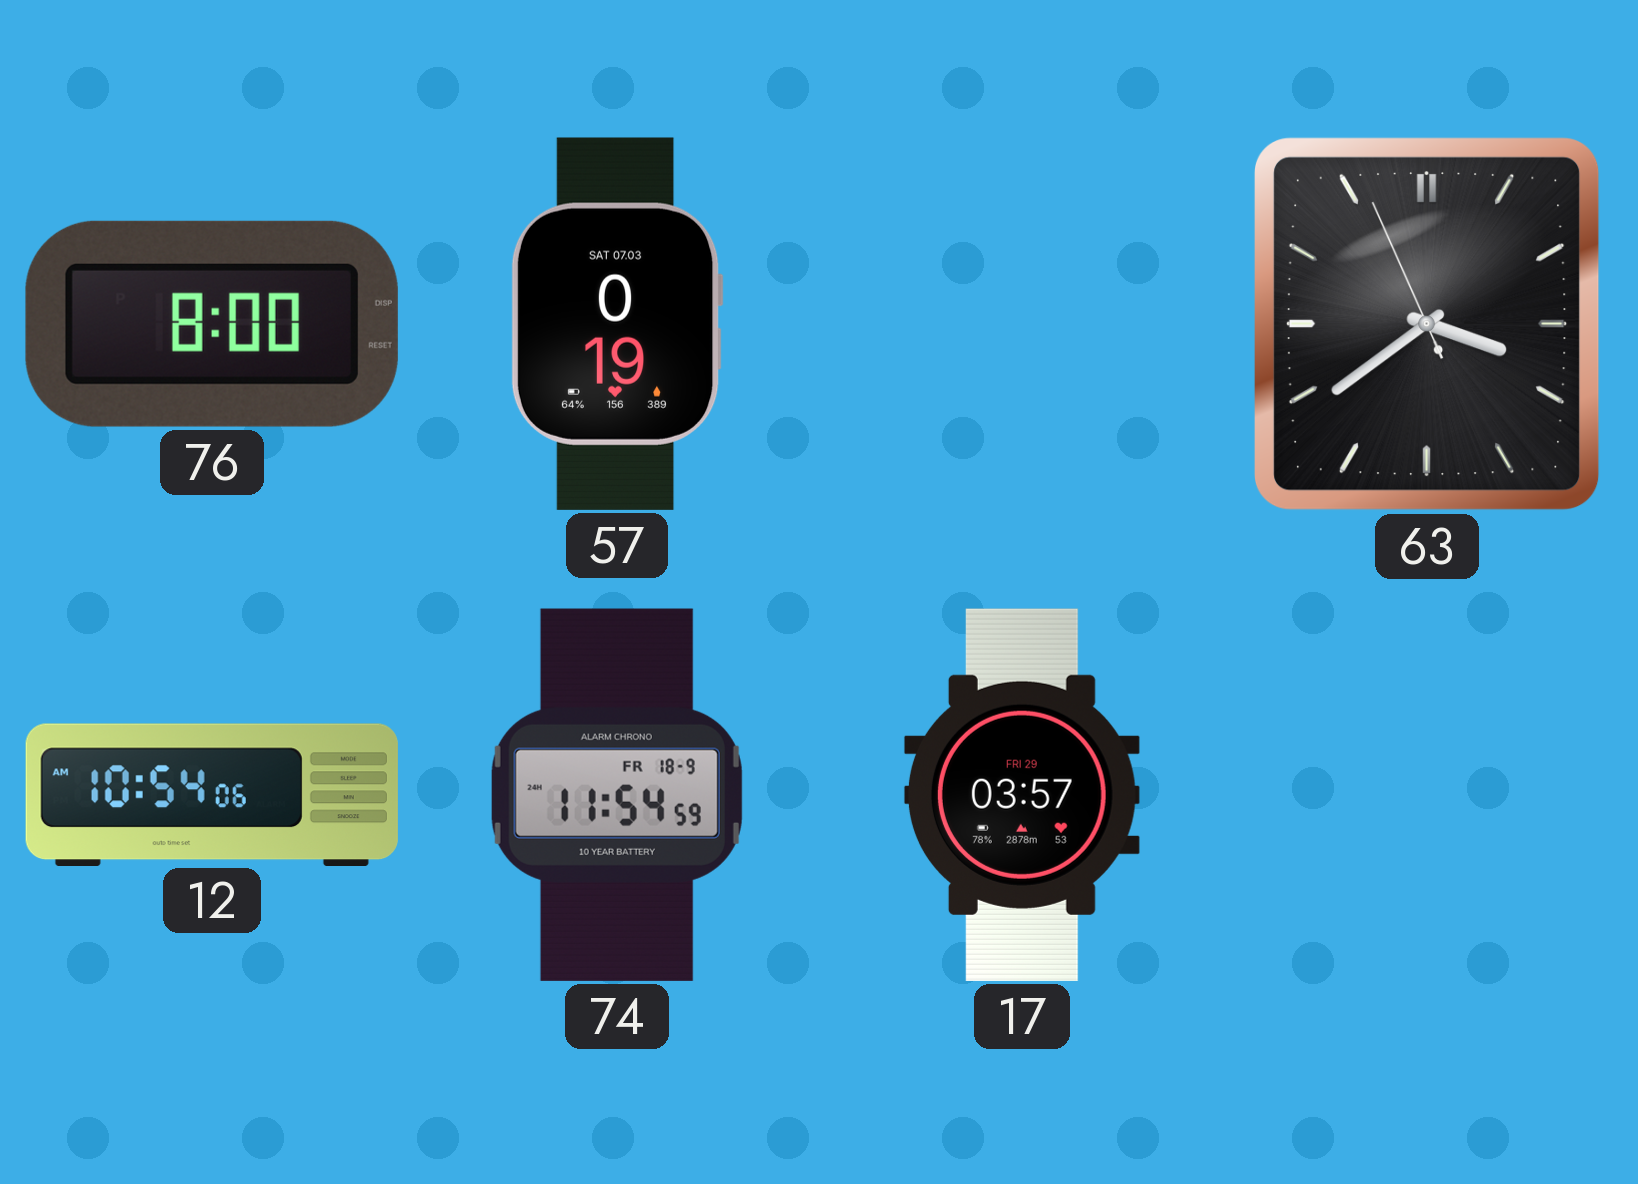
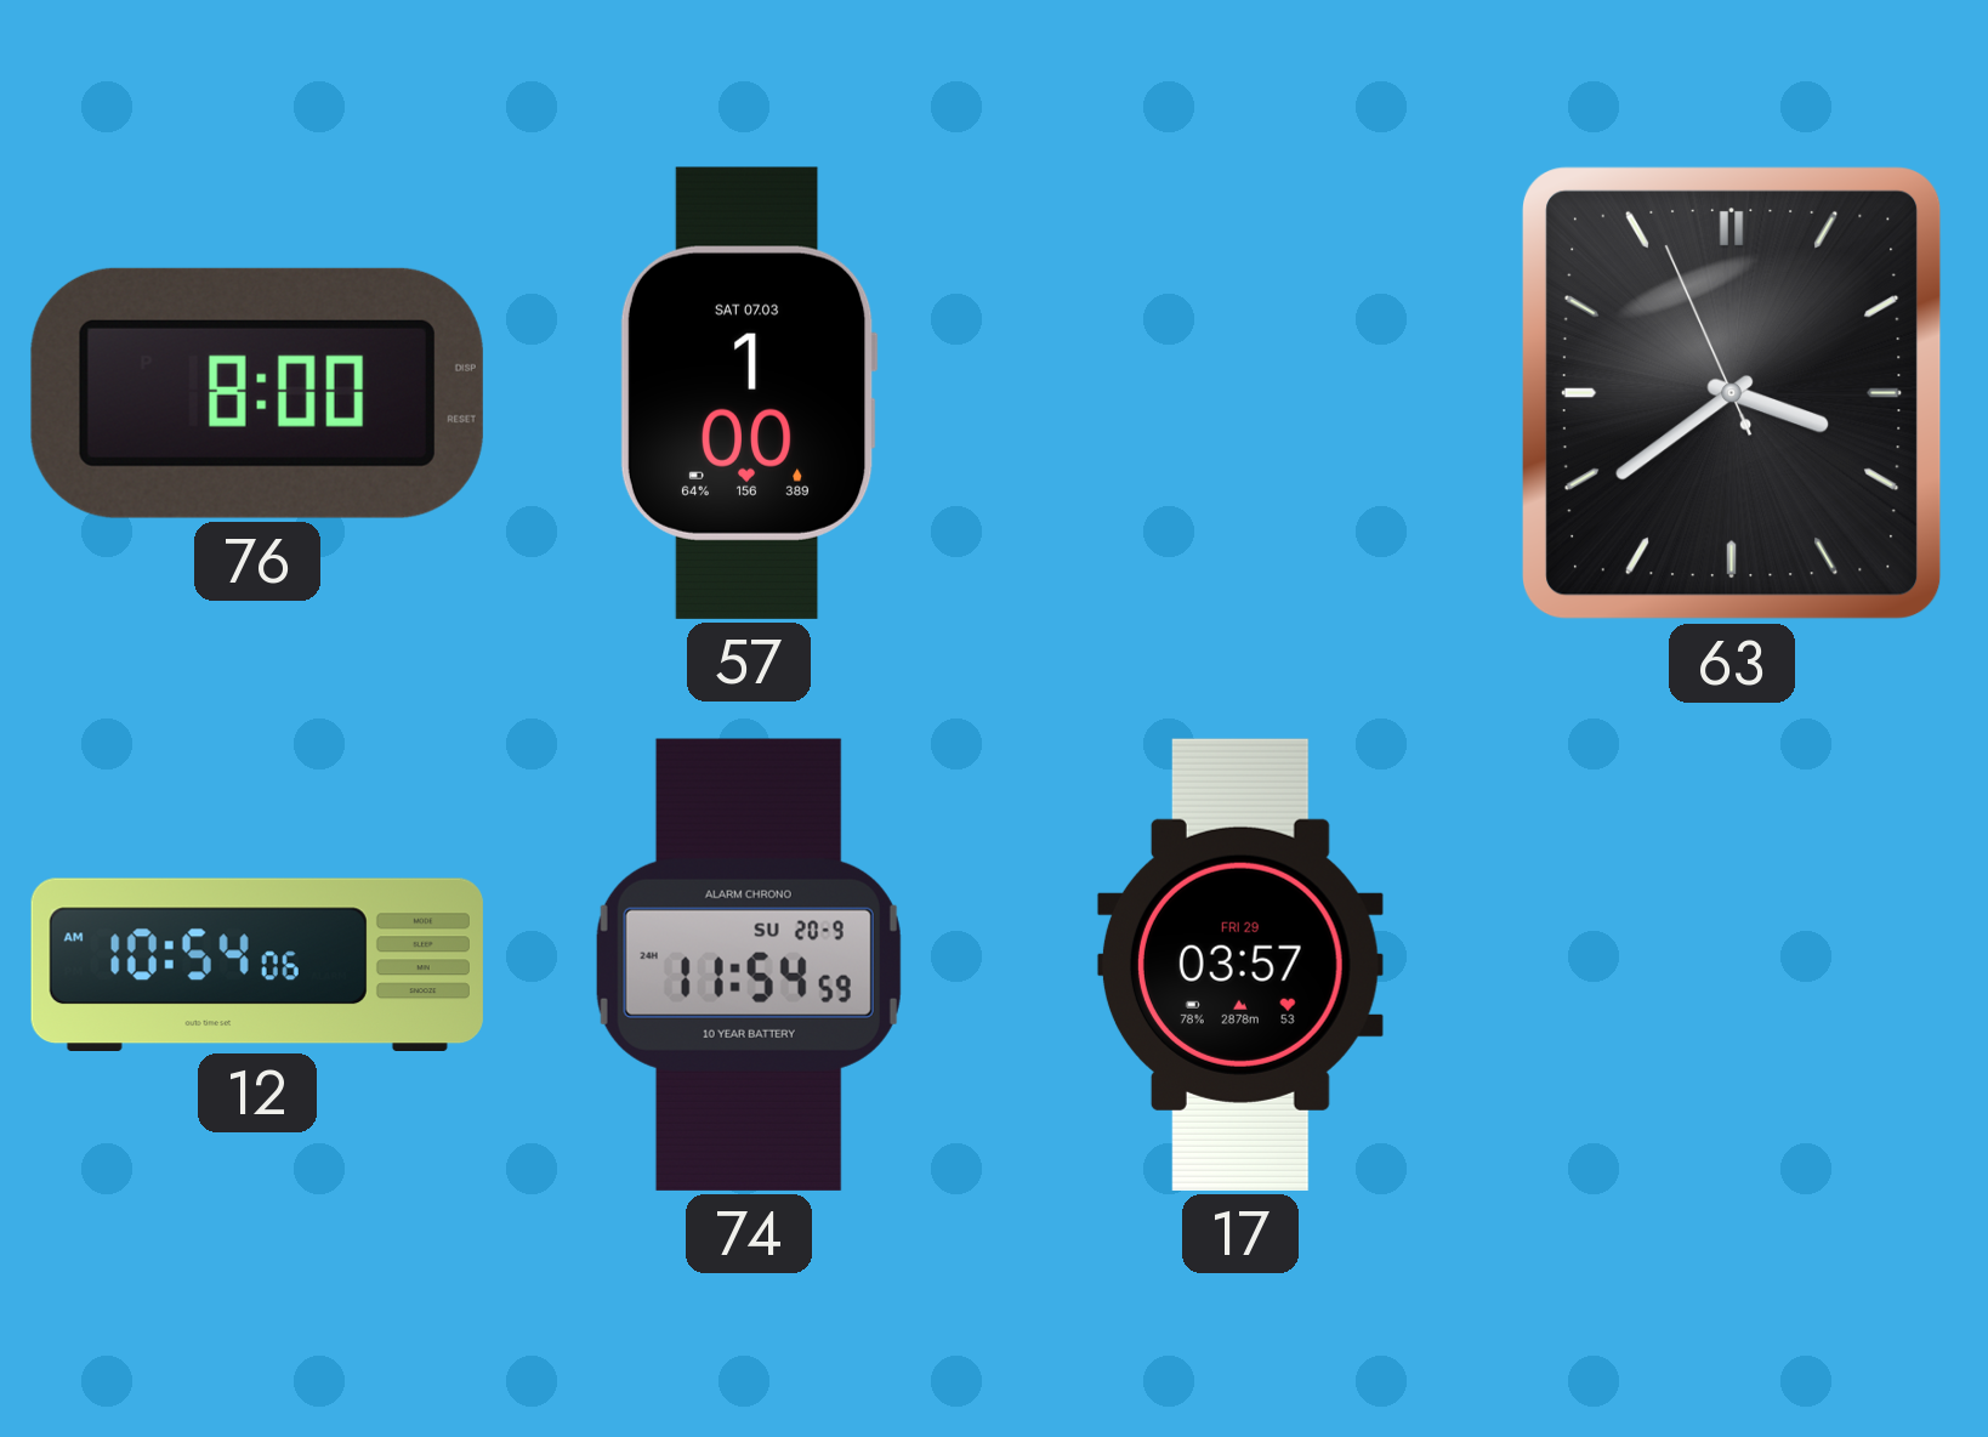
57: 0:19 -> 1:00
74 date: FR 18-9 -> SU 20-9
